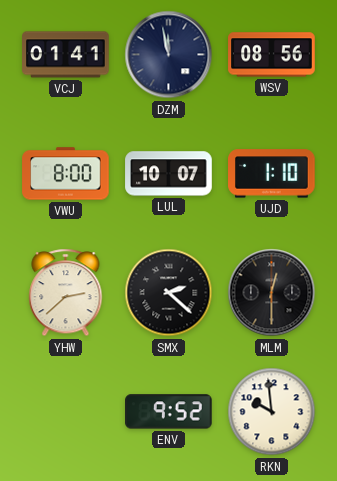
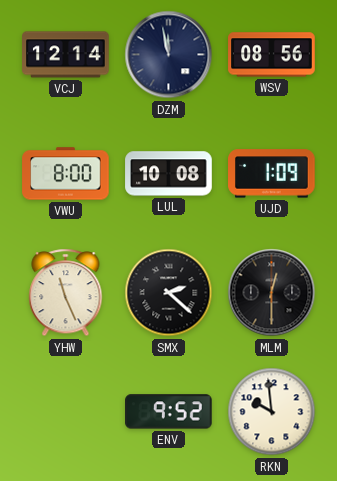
VCJ: 01:41 -> 12:14
LUL: 10:07 -> 10:08
UJD: 1:10 -> 1:09
YHW: 2:38 -> 11:26
